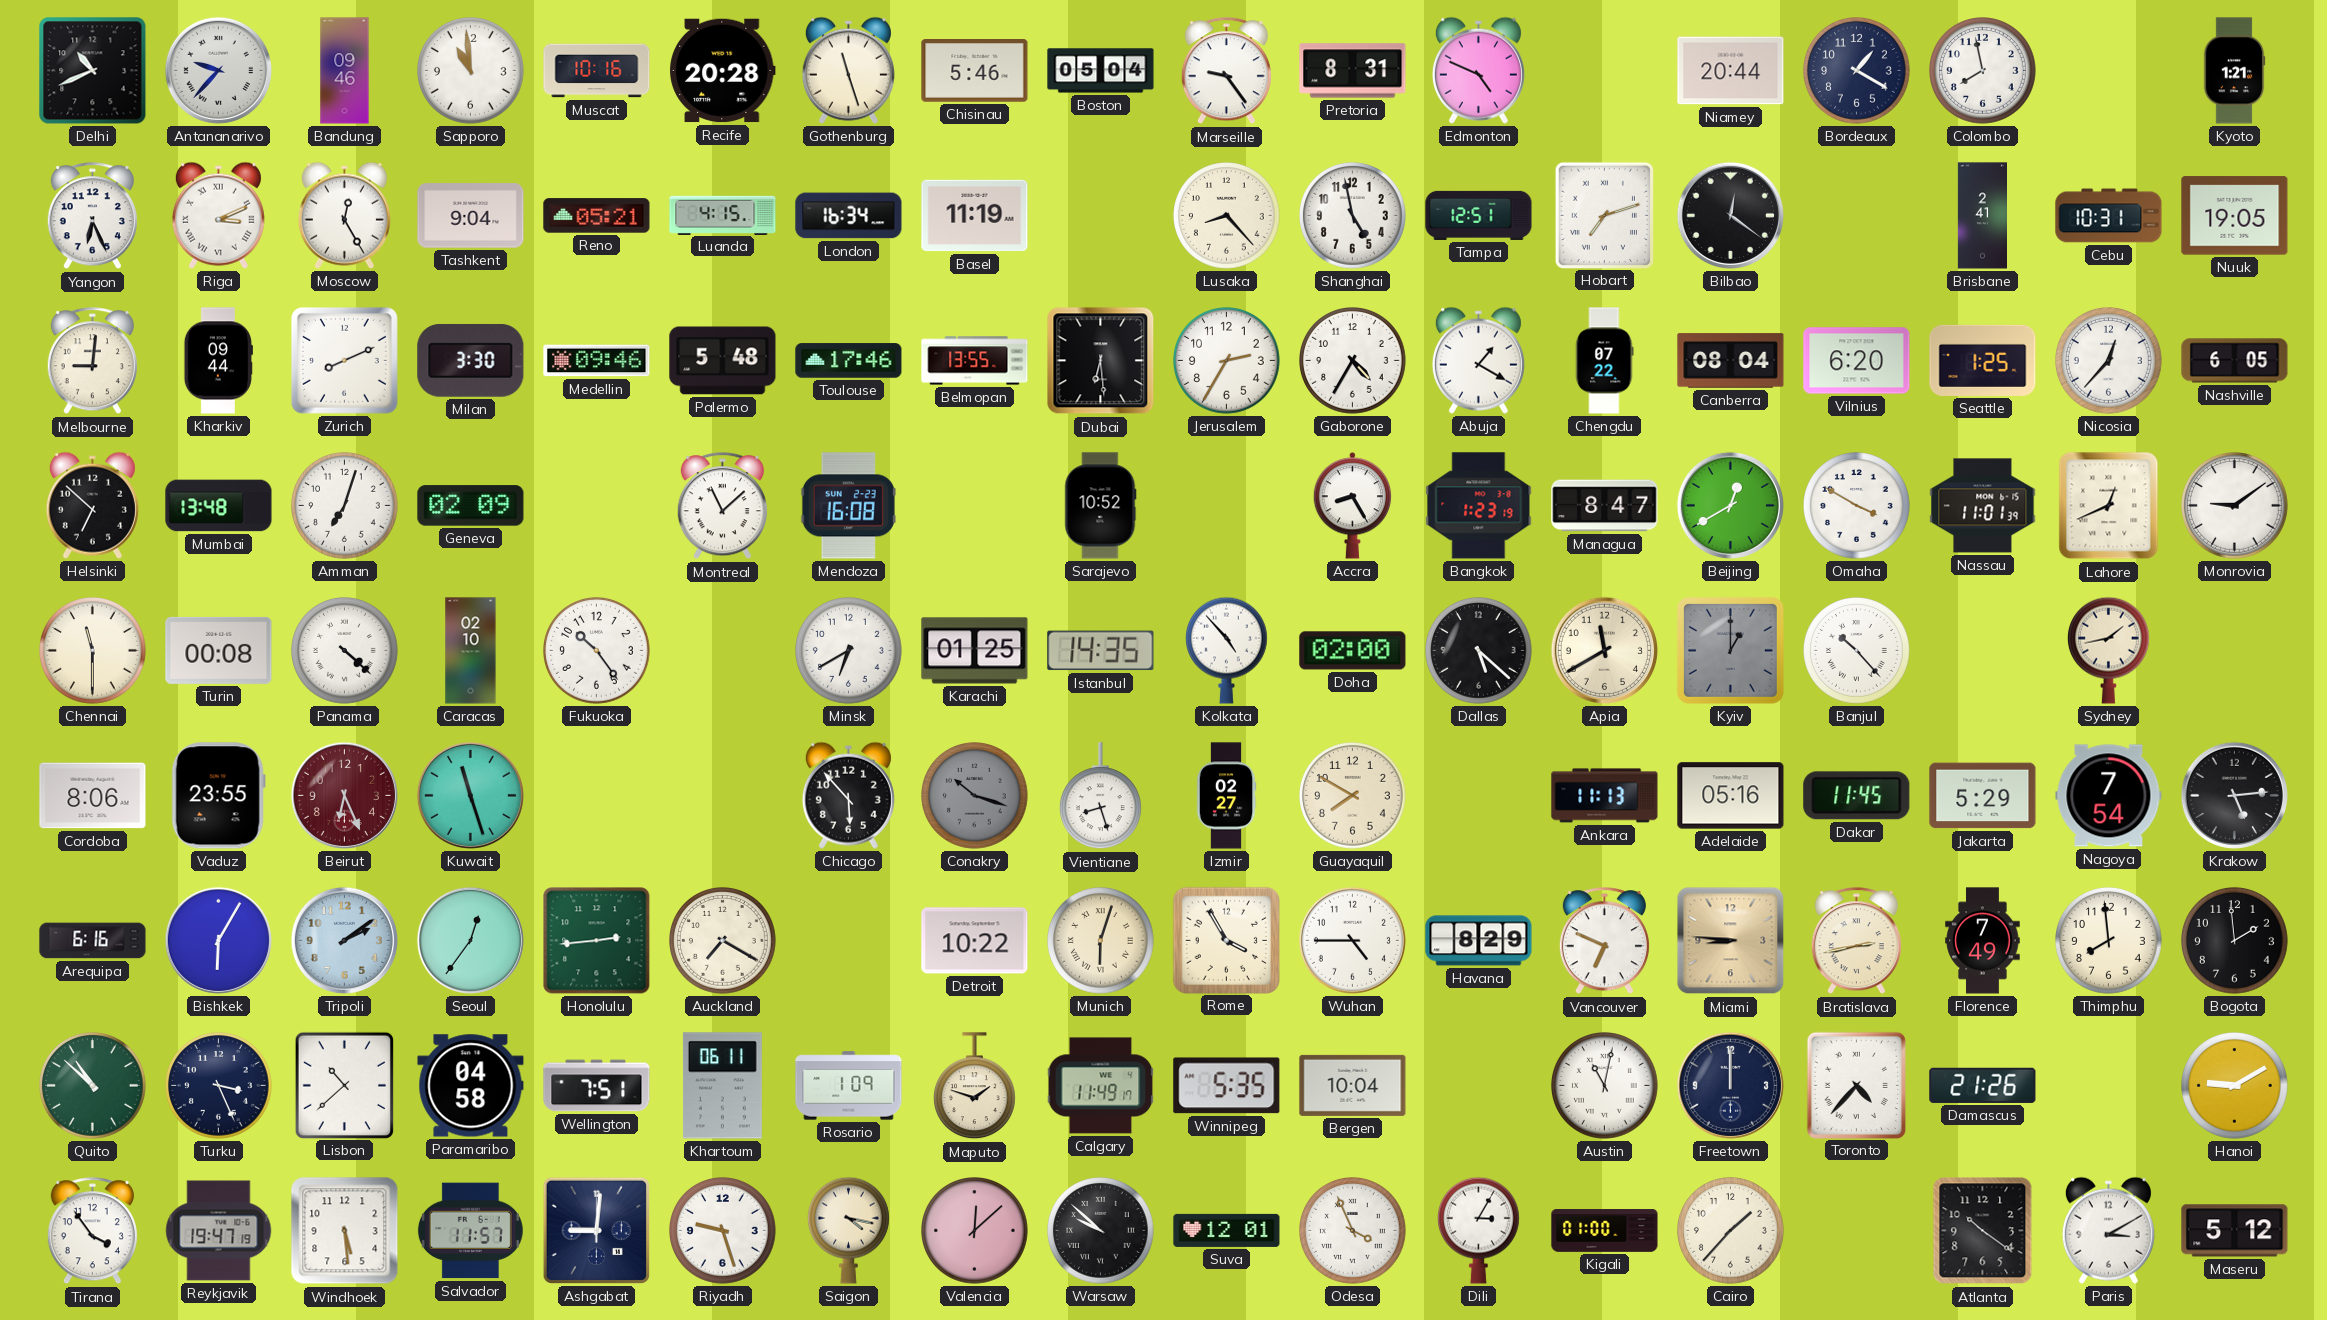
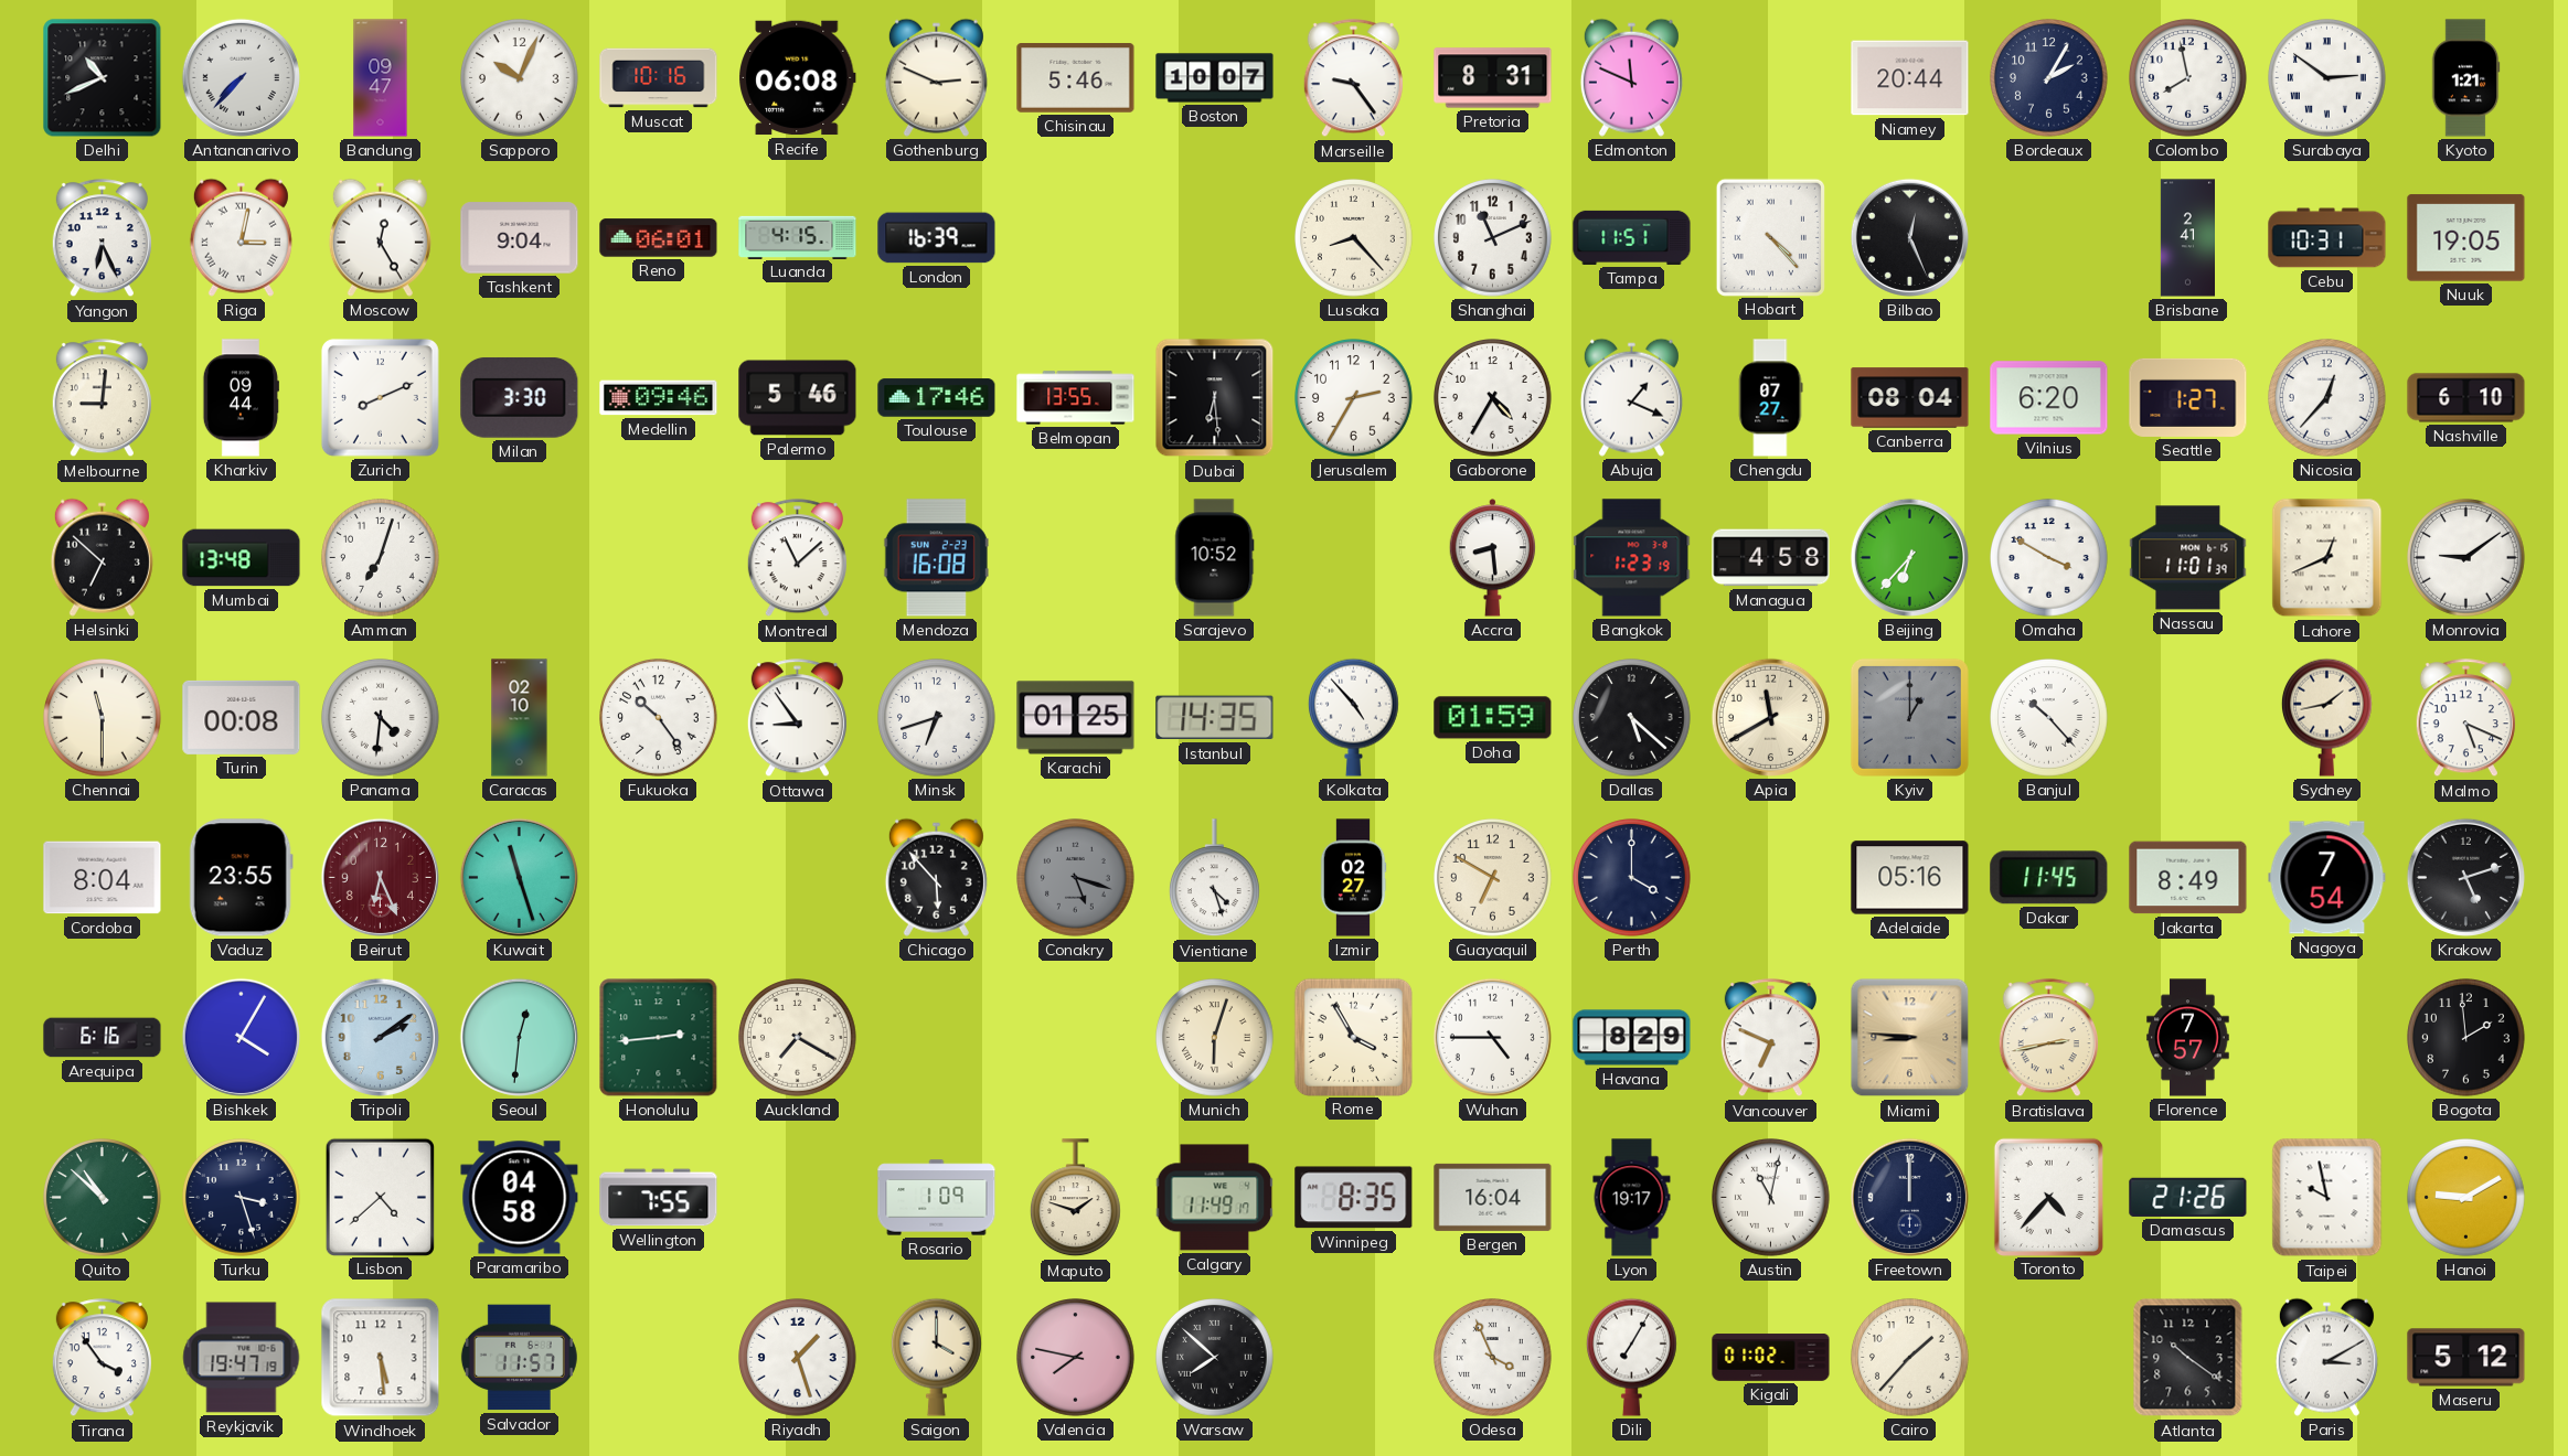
Antananarivo: 9:37 -> 7:37
Bandung: 09:46 -> 09:47
Sapporo: 10:59 -> 10:04
Recife: 20:28 -> 06:08
Gothenburg: 11:27 -> 2:49
Boston: 05:04 -> 10:07
Edmonton: 4:49 -> 11:49
Bordeaux: 1:20 -> 2:05
Surabaya: none -> 2:51
Riga: 3:11 -> 3:02
Reno: 05:21 -> 06:01
London: 16:34 -> 16:39
Basel: 11:19 -> none
Shanghai: 4:58 -> 11:11
Tampa: 12:51 -> 11:51
Hobart: 7:12 -> 4:23
Bilbao: 12:21 -> 12:26
Palermo: 5:48 -> 5:46
Abuja: 1:20 -> 1:19
Chengdu: 07:22 -> 07:27
Seattle: 1:25 -> 1:27
Nashville: 6:05 -> 6:10
Geneva: 02:09 -> none
Accra: 8:25 -> 8:29
Managua: 8:47 -> 4:58
Beijing: 12:40 -> 6:37
Panama: 4:22 -> 4:31
Ottawa: none -> 8:54
Minsk: 6:40 -> 6:42
Doha: 02:00 -> 01:59
Malmo: none -> 5:19
Cordoba: 8:06 -> 8:04
Conakry: 10:18 -> 5:18
Vientiane: 8:27 -> 4:27
Guayaquil: 7:50 -> 6:50
Perth: none -> 4:00
Ankara: 11:13 -> none
Jakarta: 5:29 -> 8:49
Krakow: 5:14 -> 5:12
Bishkek: 6:05 -> 4:05
Seoul: 12:36 -> 12:31
Detroit: 10:22 -> none
Florence: 7:49 -> 7:57
Thimphu: 7:59 -> none
Turku: 3:26 -> 3:27
Lisbon: 10:38 -> 4:38
Wellington: 7:51 -> 7:55
Khartoum: 06:11 -> none
Winnipeg: 5:35 -> 8:35
Bergen: 10:04 -> 16:04
Lyon: none -> 19:17
Taipei: none -> 9:58
Ashgabat: 9:01 -> none
Riyadh: 9:27 -> 1:27
Saigon: 4:17 -> 4:00
Valencia: 12:08 -> 7:47
Warsaw: 9:52 -> 7:52
Suva: 12:01 -> none
Dili: 3:05 -> 7:05
Kigali: 01:00 -> 01:02
